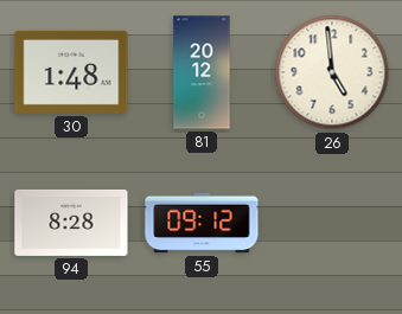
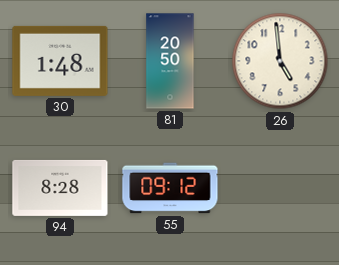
81: 20:12 -> 20:50
